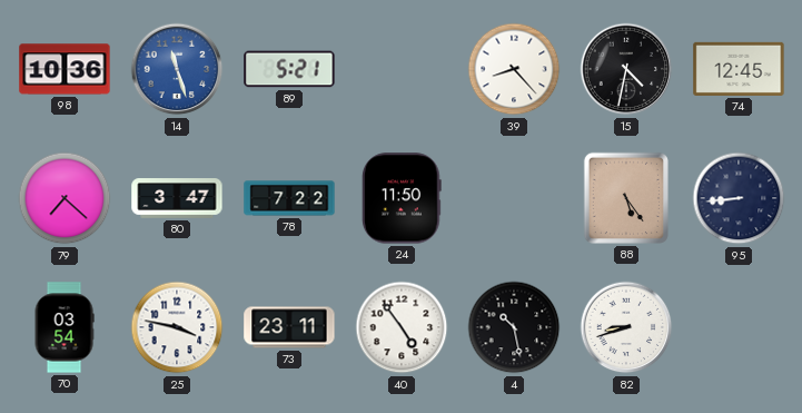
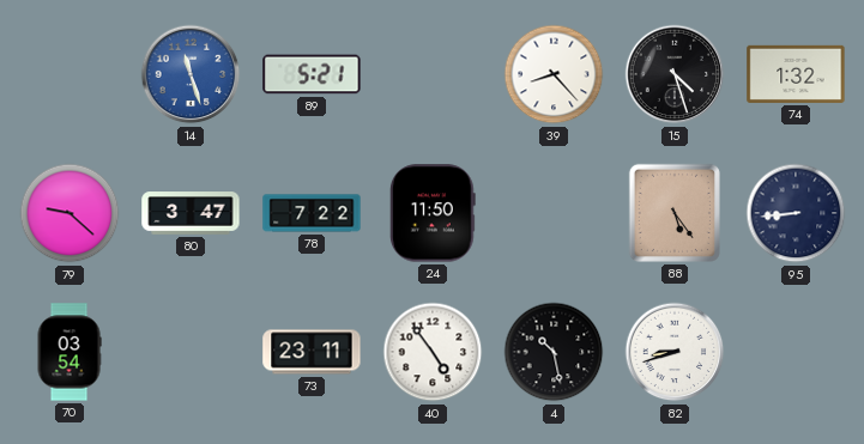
98: 10:36 -> none
15: 4:32 -> 4:27
74: 12:45 -> 1:32
79: 7:22 -> 9:22
25: 3:47 -> none
